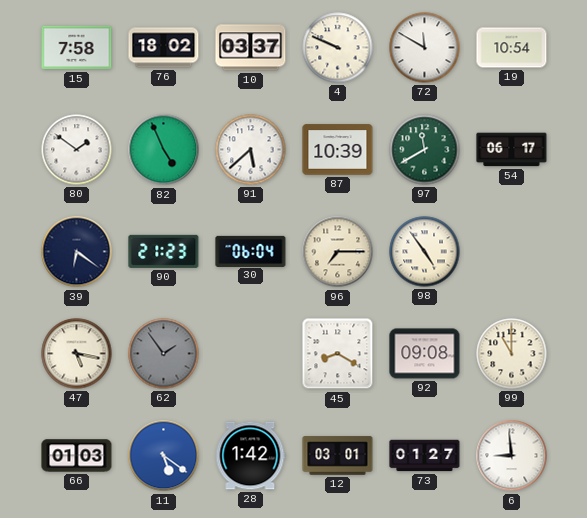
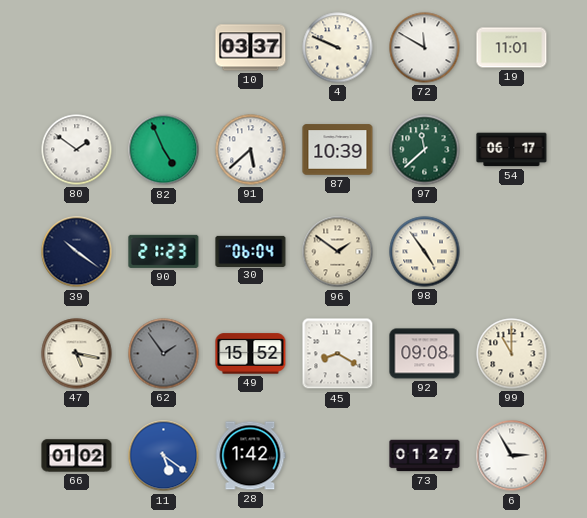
15: 7:58 -> none
76: 18:02 -> none
19: 10:54 -> 11:01
97: 11:40 -> 11:38
39: 6:21 -> 10:21
96: 7:15 -> 1:51
49: none -> 15:52
66: 01:03 -> 01:02
12: 03:01 -> none
6: 8:59 -> 2:55
